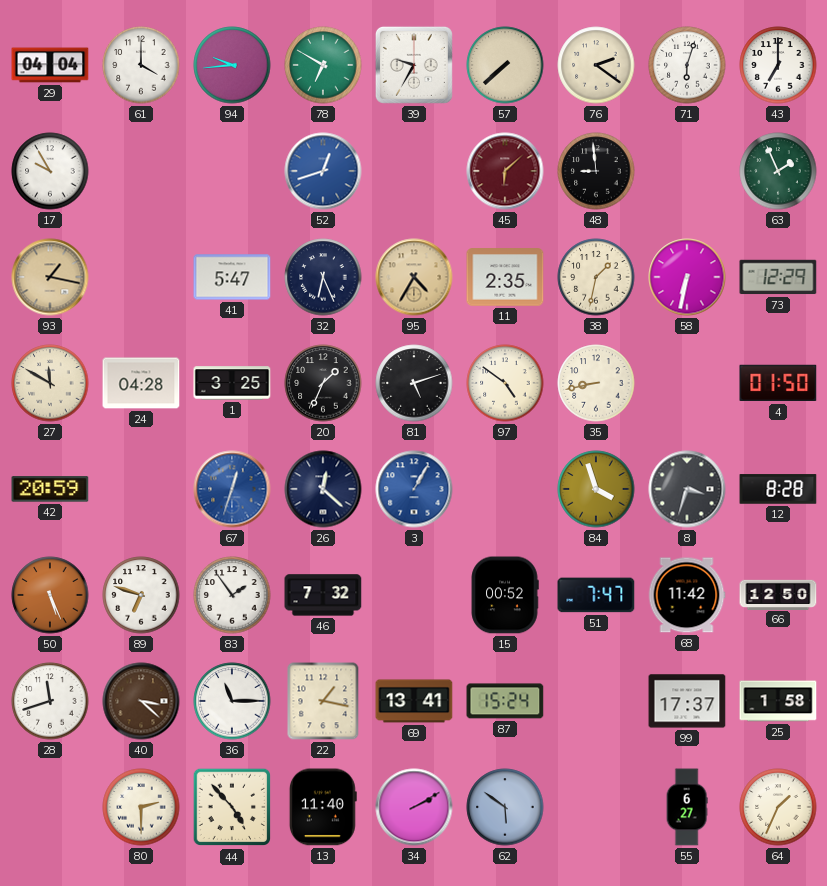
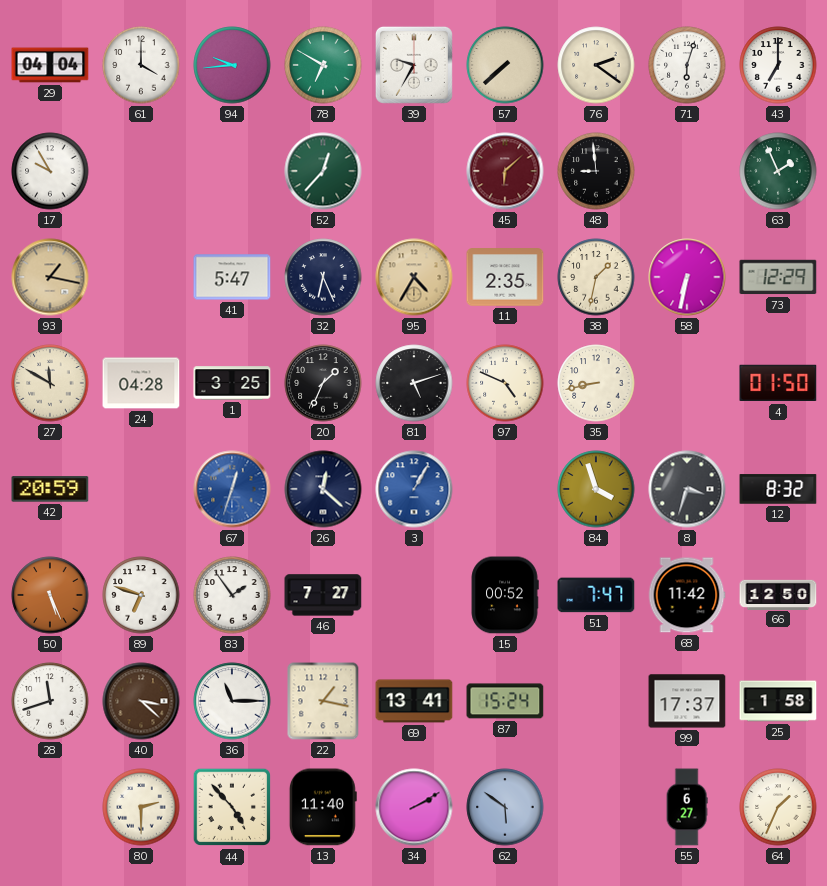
52: 12:42 -> 12:37
52 dial: blue -> green
97: 4:51 -> 4:49
12: 8:28 -> 8:32
46: 7:32 -> 7:27
